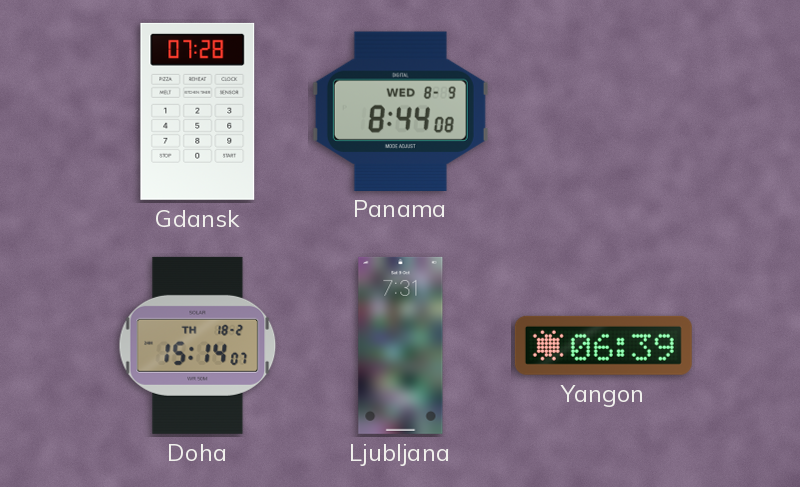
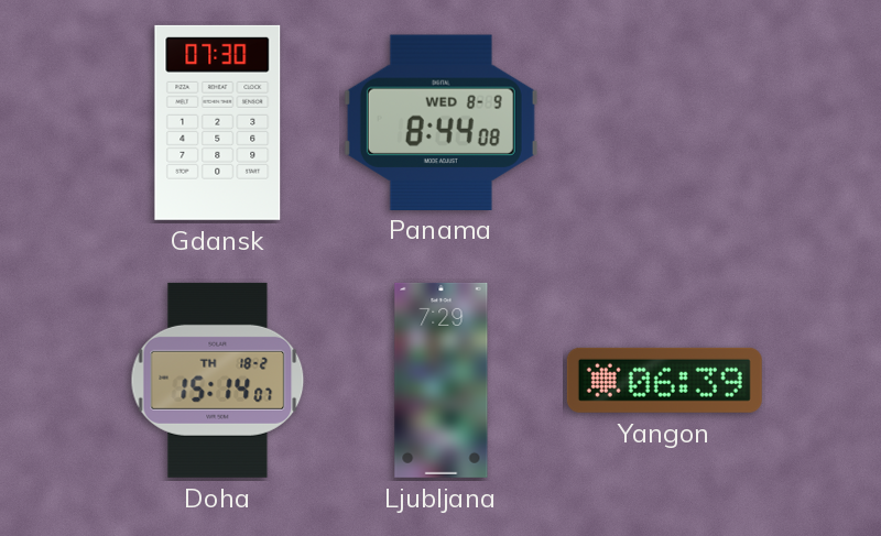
Gdansk: 07:28 -> 07:30
Ljubljana: 7:31 -> 7:29
